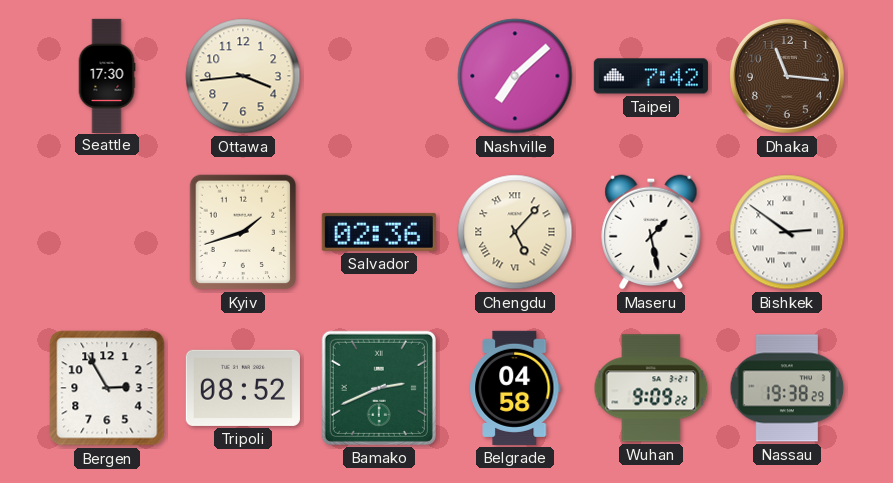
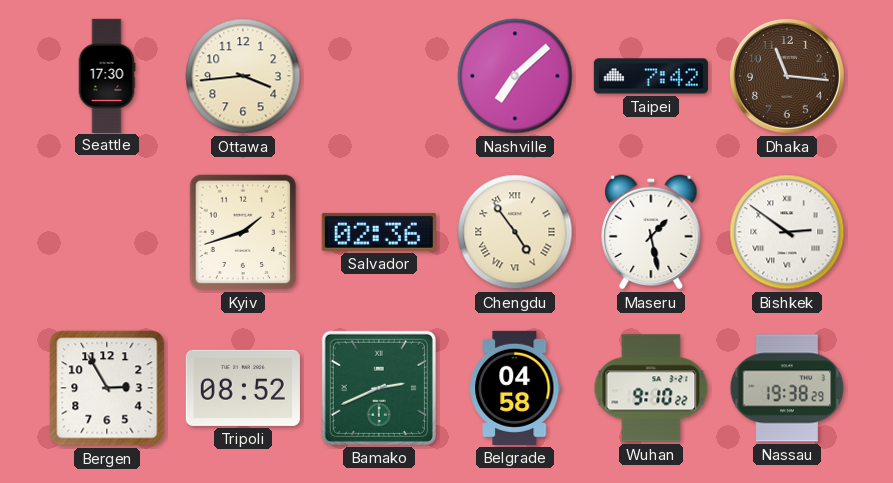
Chengdu: 5:07 -> 4:54
Wuhan: 9:09 -> 9:10
